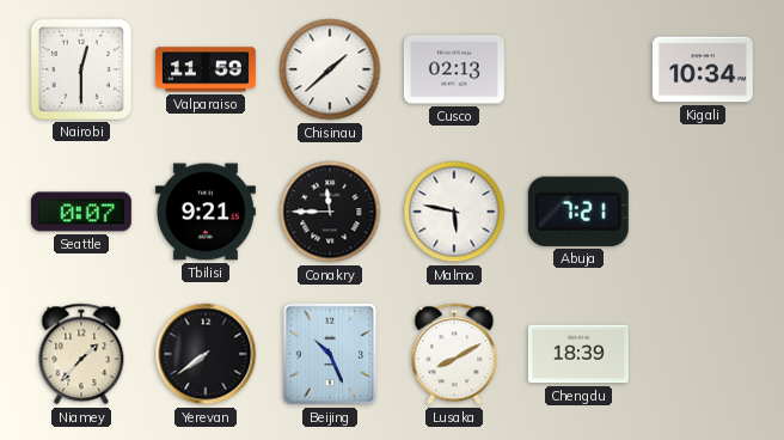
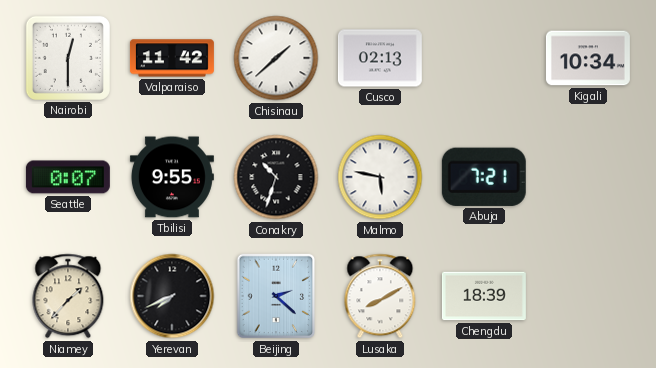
Valparaiso: 11:59 -> 11:42
Tbilisi: 9:21 -> 9:55
Conakry: 11:45 -> 10:33
Yerevan: 7:39 -> 7:41
Beijing: 10:26 -> 2:22
